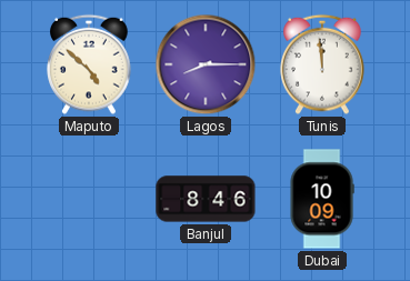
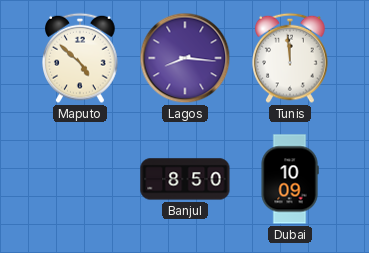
Lagos: 8:15 -> 8:16
Banjul: 8:46 -> 8:50
